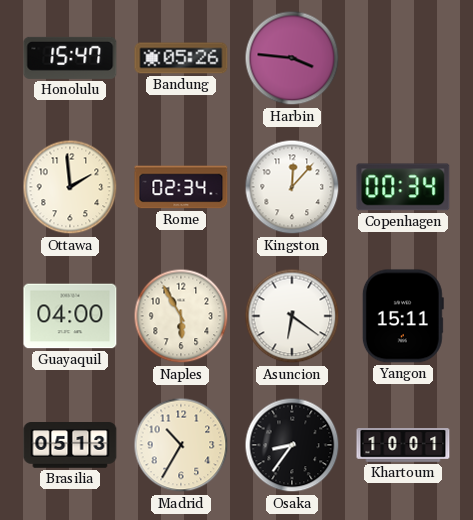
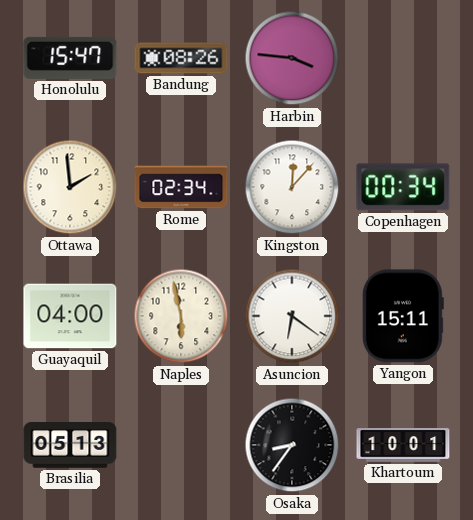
Bandung: 05:26 -> 08:26
Naples: 5:55 -> 5:58
Madrid: 10:35 -> none
